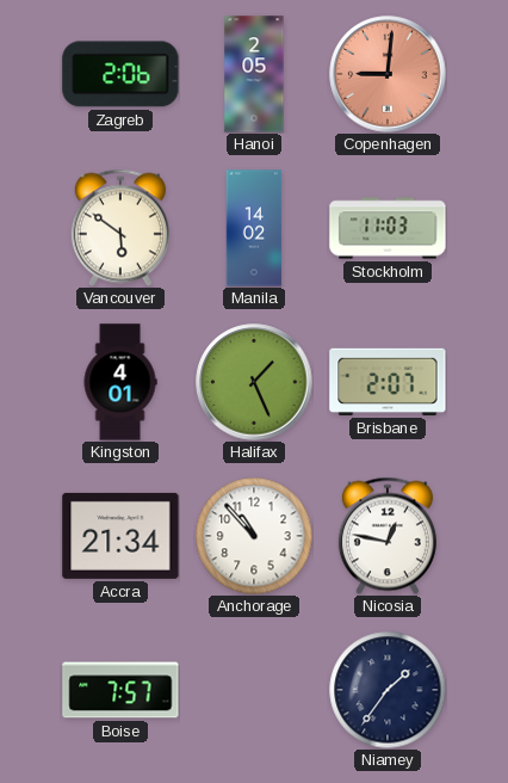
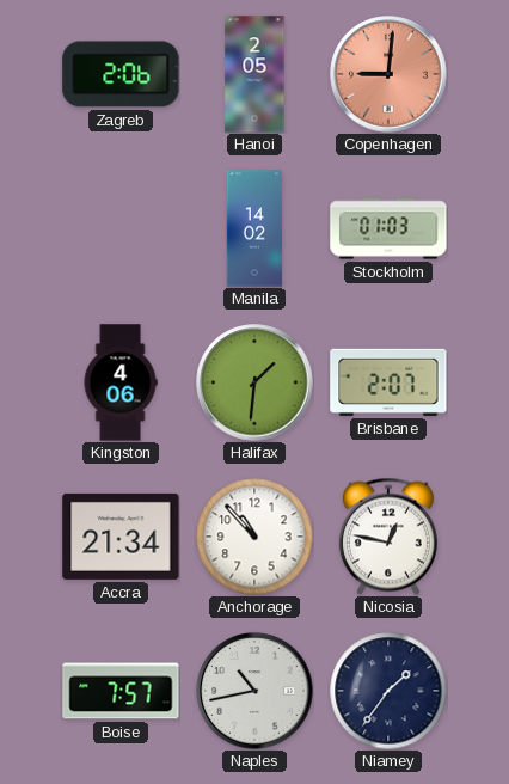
Vancouver: 5:51 -> none
Stockholm: 11:03 -> 01:03
Kingston: 4:01 -> 4:06
Halifax: 1:26 -> 1:31
Naples: none -> 10:43
